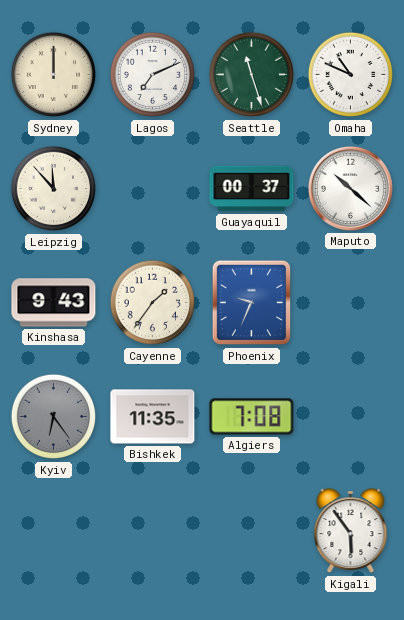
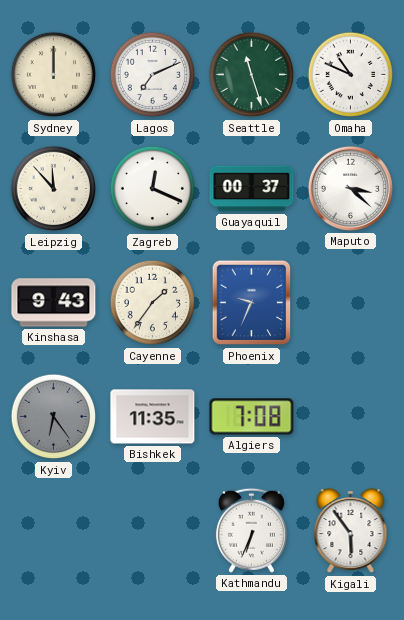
Zagreb: none -> 12:19
Maputo: 10:22 -> 3:22
Kathmandu: none -> 6:34
